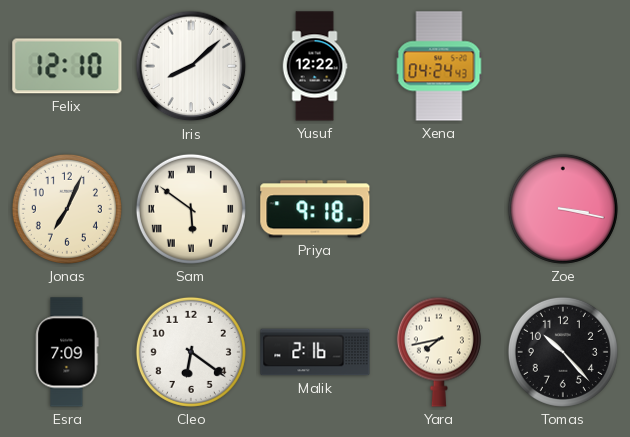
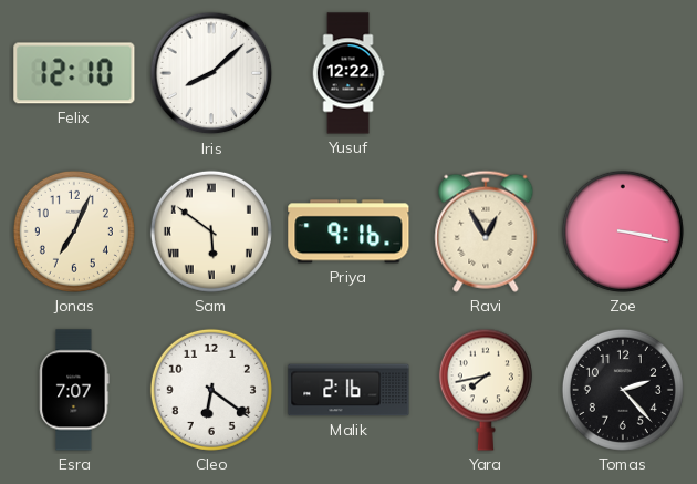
Xena: 04:24 -> none
Priya: 9:18 -> 9:16
Ravi: none -> 12:55
Esra: 7:09 -> 7:07
Tomas: 10:23 -> 2:23
